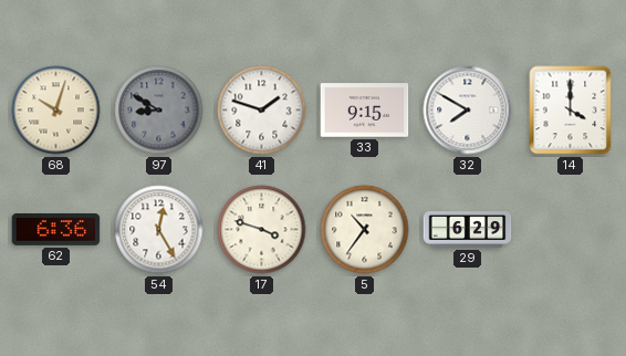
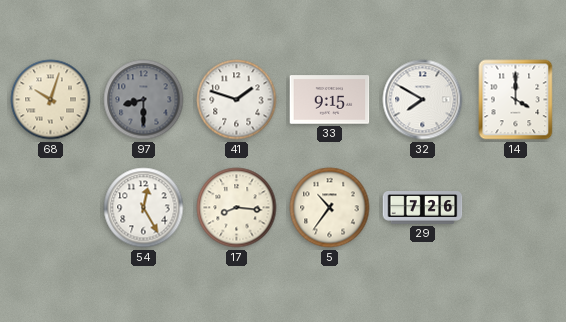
97: 8:50 -> 8:30
62: 6:36 -> none
17: 3:48 -> 8:16
29: 6:29 -> 7:26
